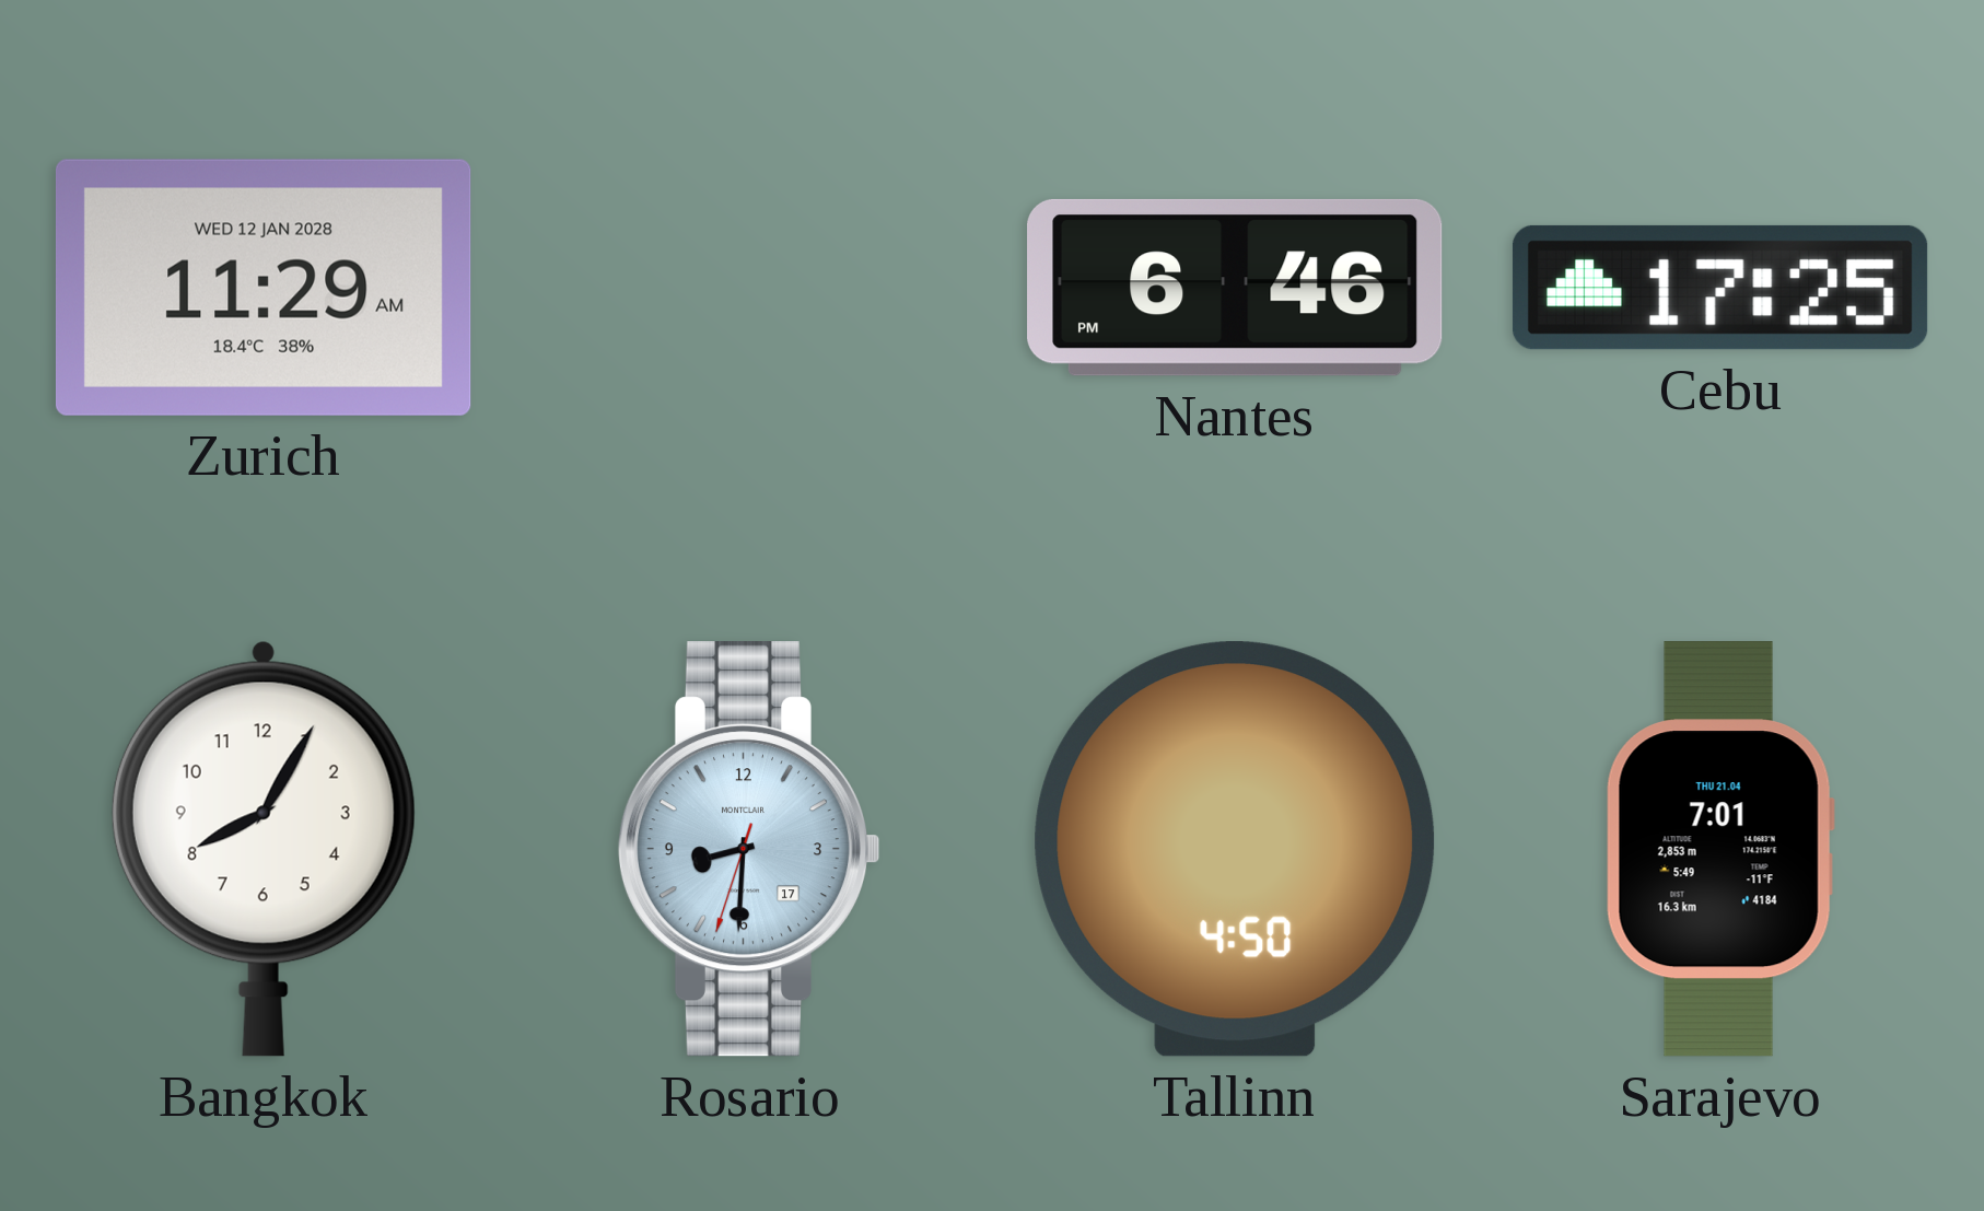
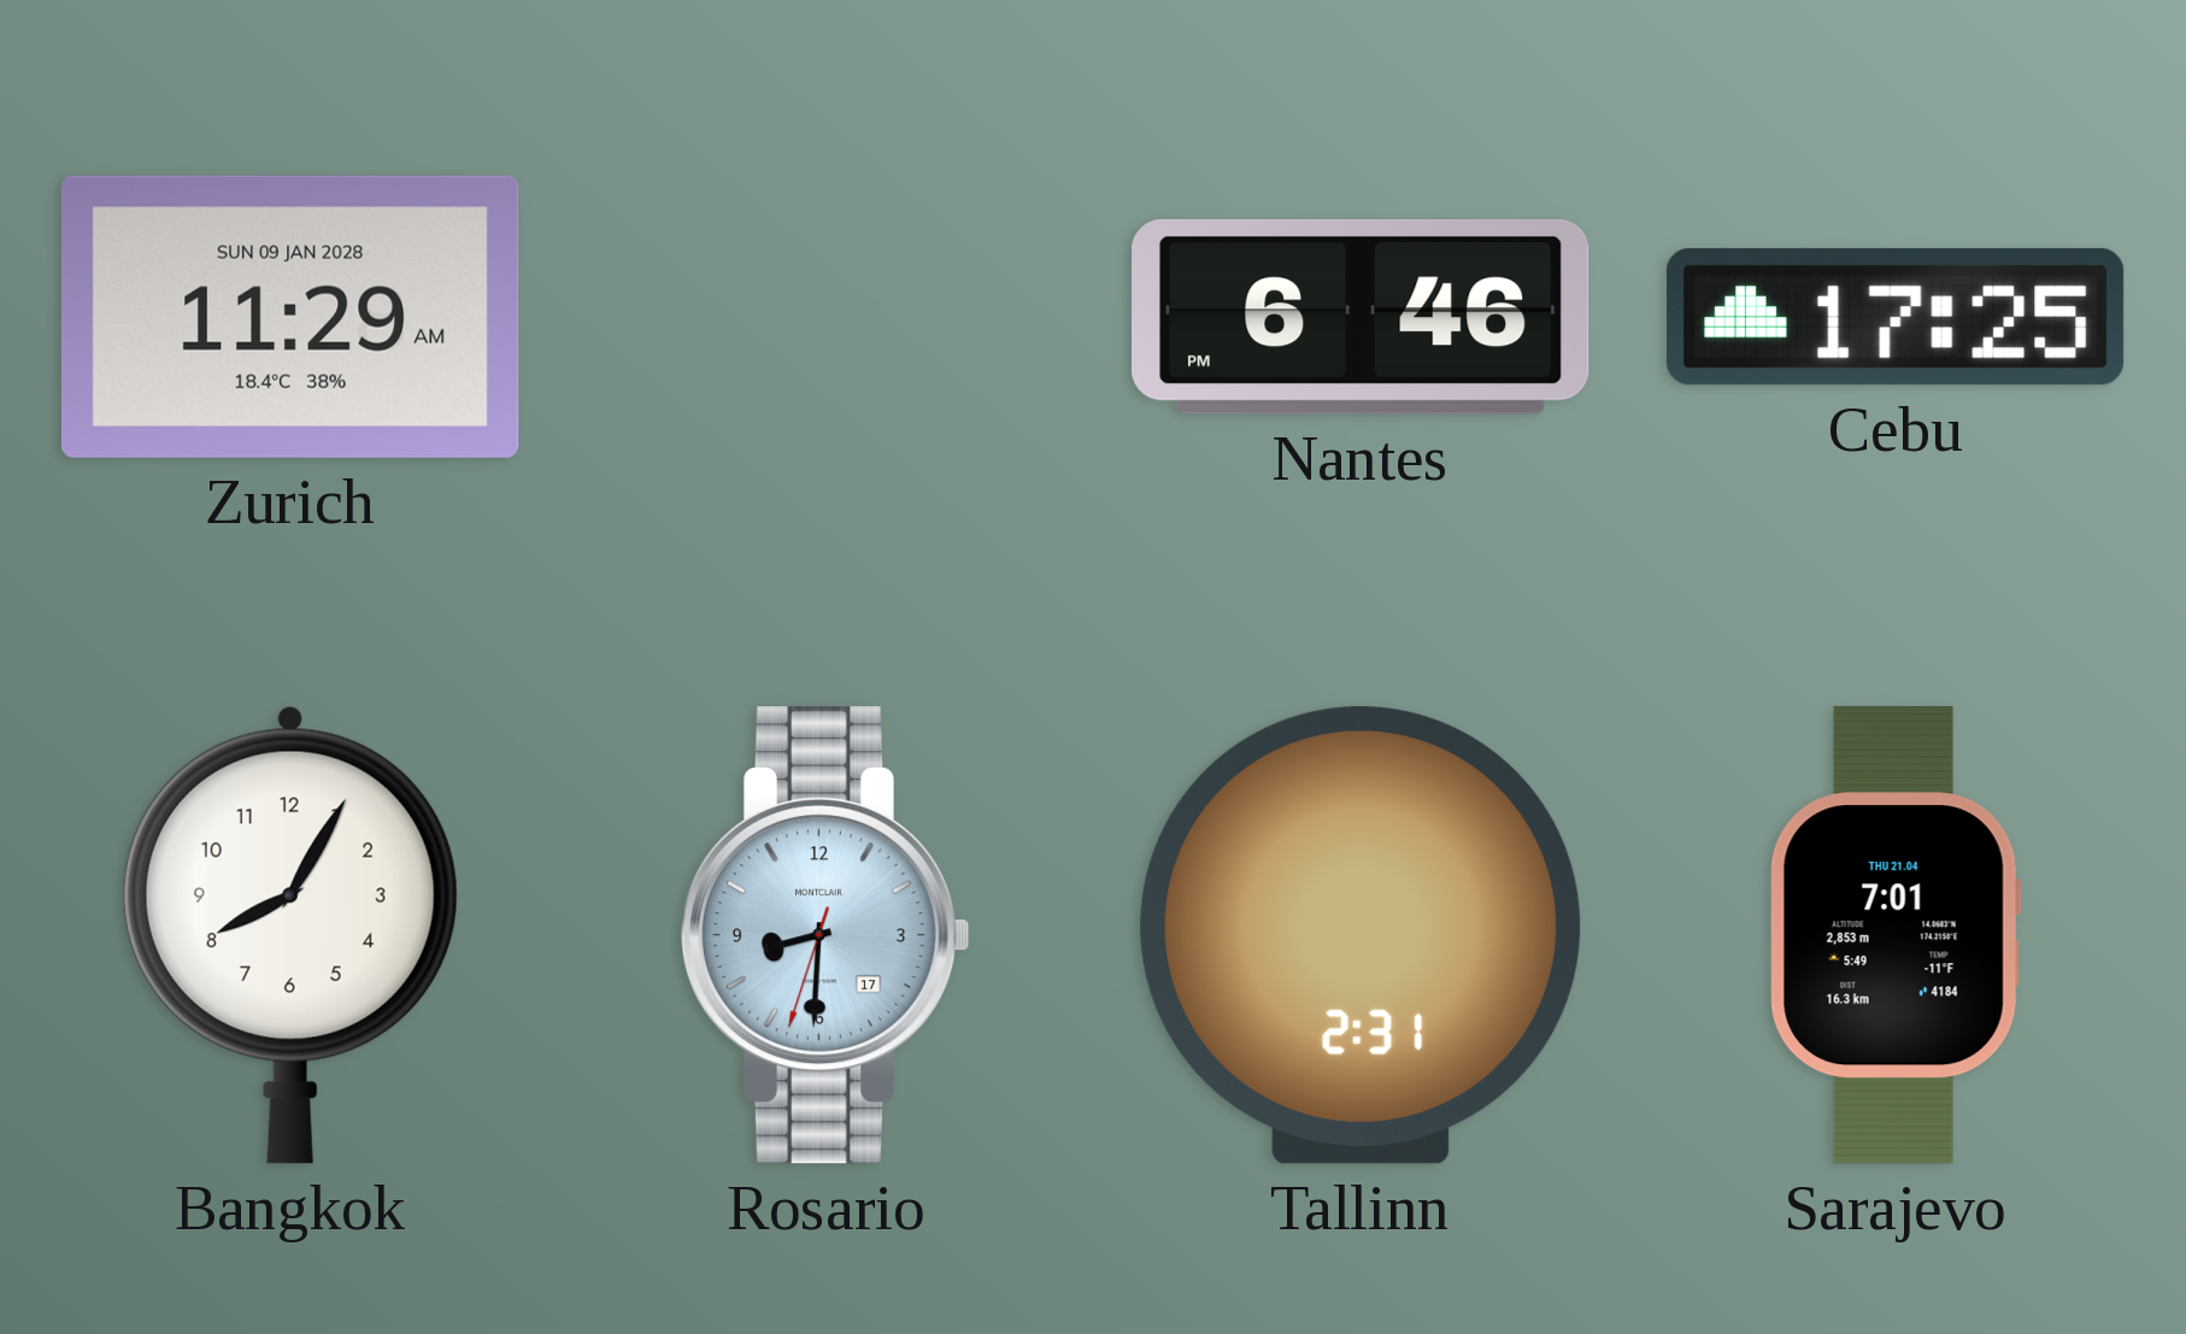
Zurich date: WED 12 JAN 2028 -> SUN 09 JAN 2028
Tallinn: 4:50 -> 2:31
